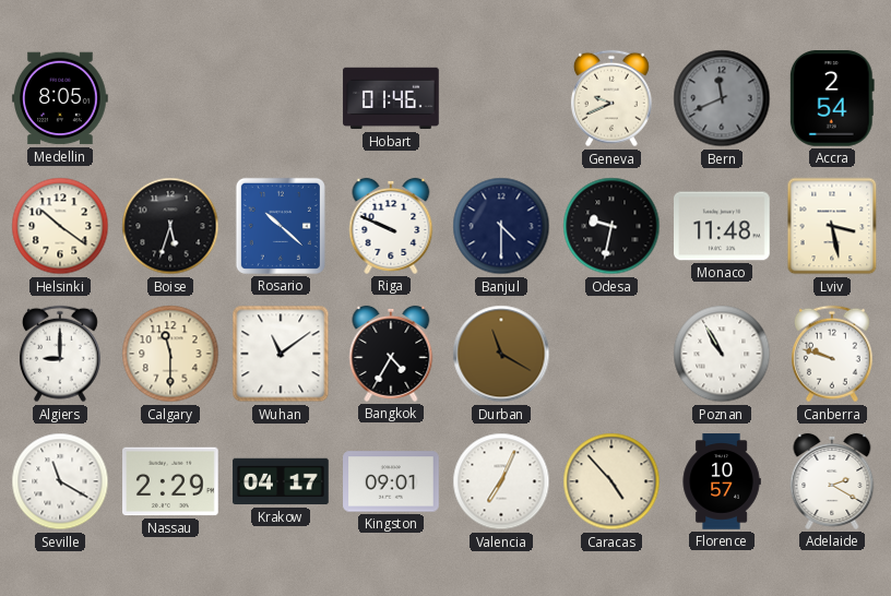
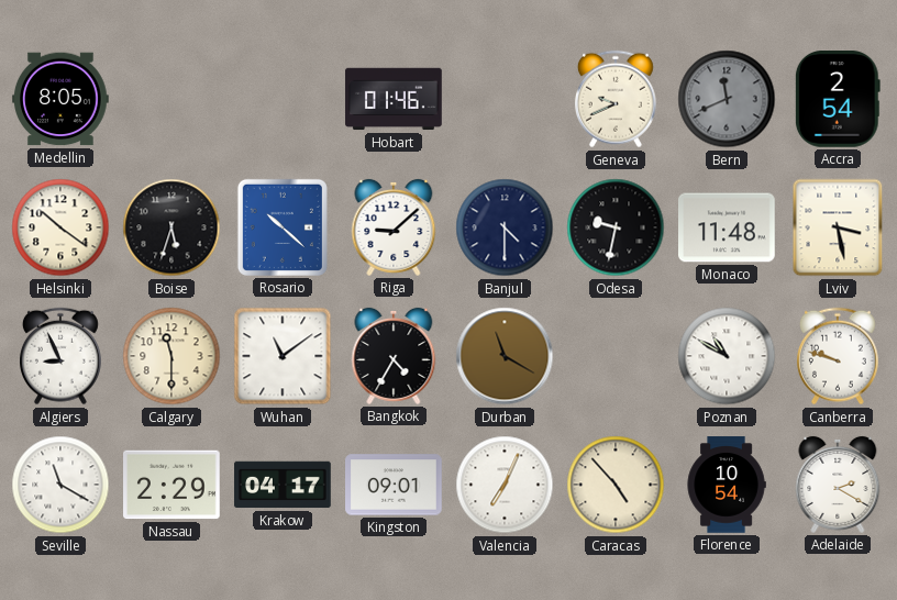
Riga: 9:49 -> 9:08
Algiers: 9:00 -> 8:56
Poznan: 10:55 -> 10:50
Florence: 10:57 -> 10:54
